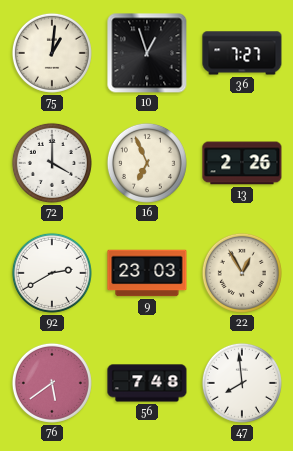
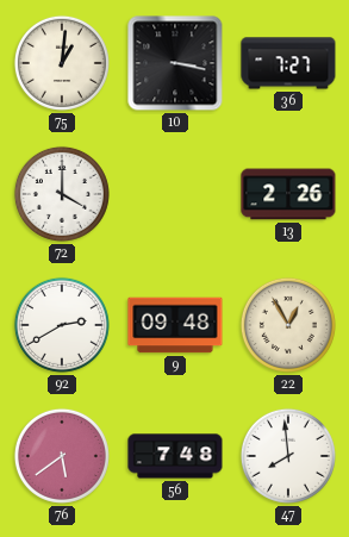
10: 12:57 -> 3:17
16: 6:56 -> none
9: 23:03 -> 09:48
